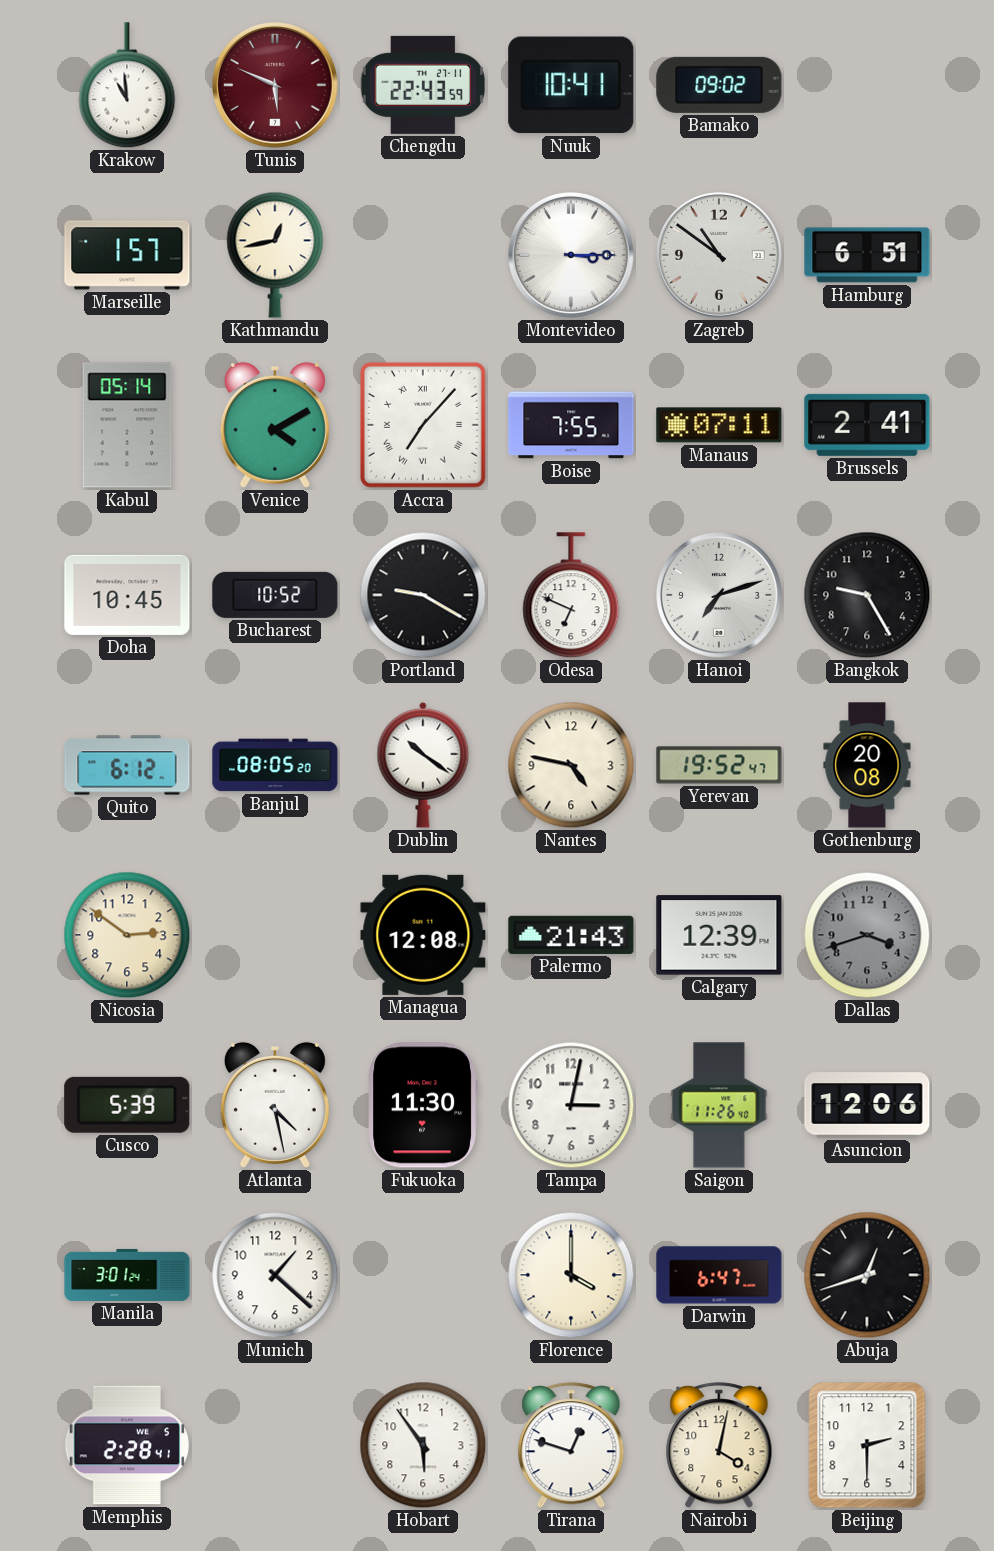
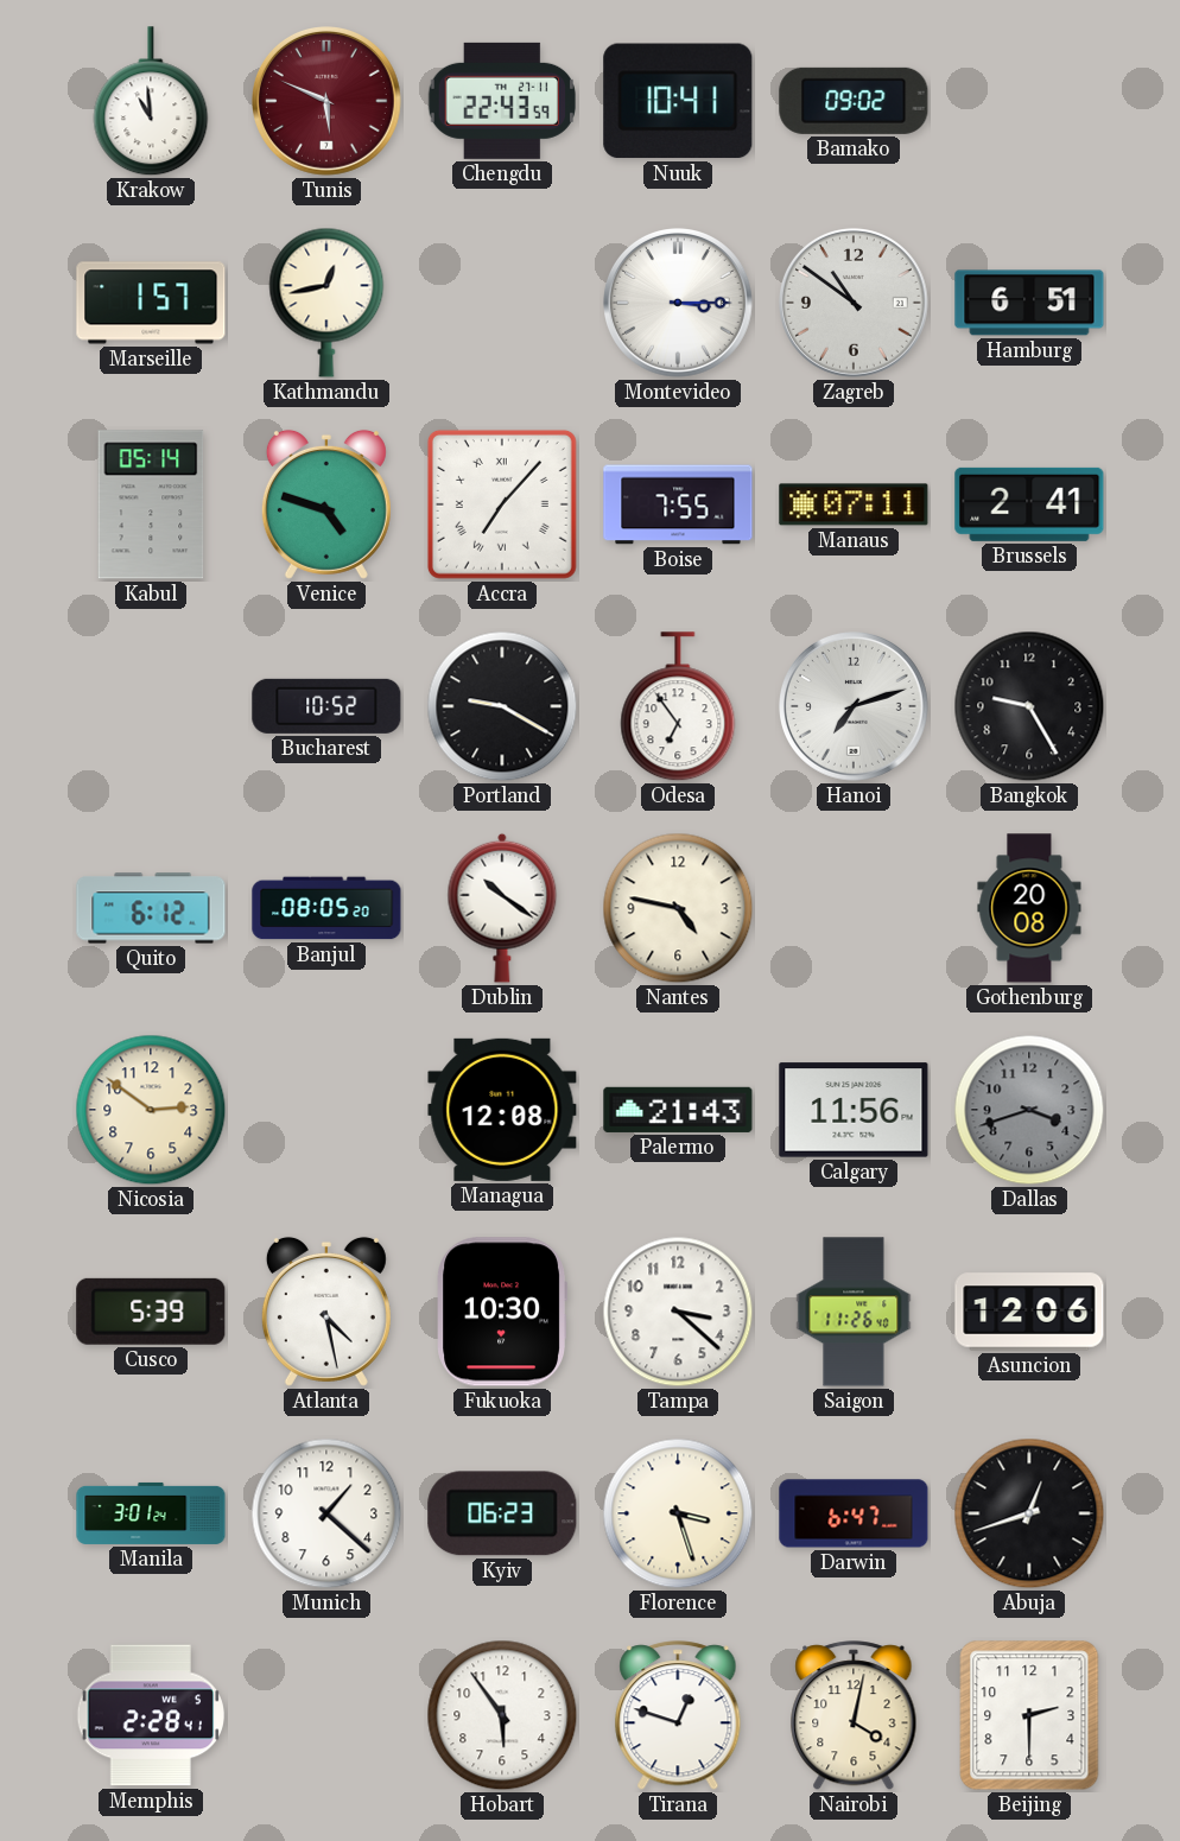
Venice: 4:10 -> 4:48
Doha: 10:45 -> none
Odesa: 6:49 -> 6:54
Yerevan: 19:52 -> none
Calgary: 12:39 -> 11:56
Fukuoka: 11:30 -> 10:30
Tampa: 3:02 -> 3:22
Kyiv: none -> 06:23
Florence: 4:00 -> 3:27
